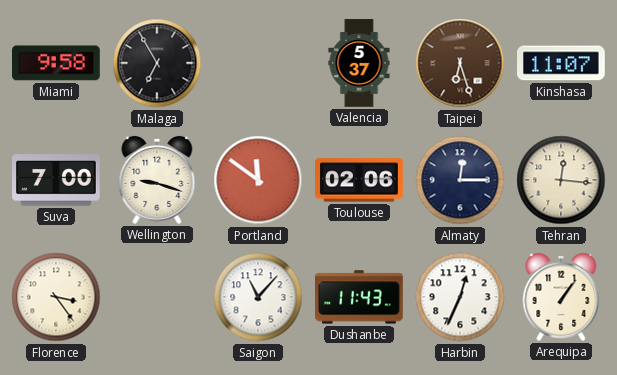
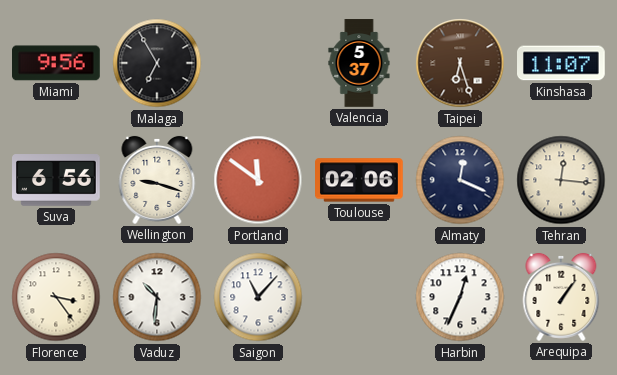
Miami: 9:58 -> 9:56
Suva: 7:00 -> 6:56
Almaty: 12:15 -> 12:19
Vaduz: none -> 10:31
Dushanbe: 11:43 -> none
